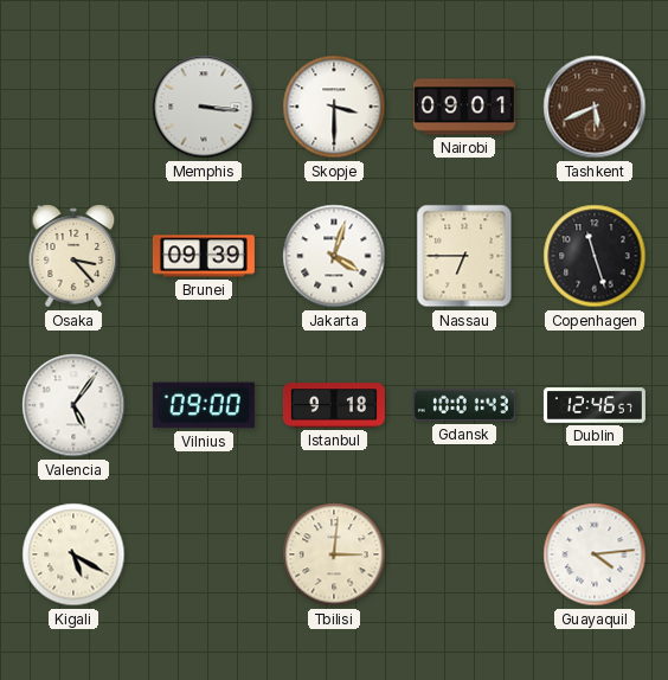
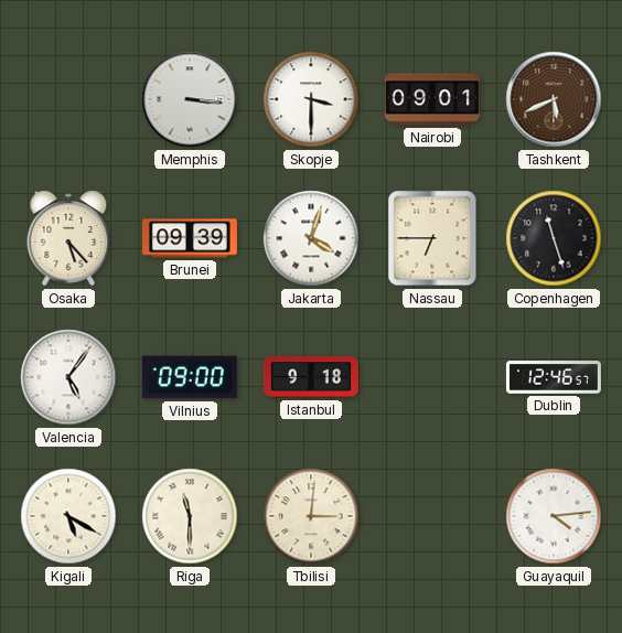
Osaka: 3:23 -> 5:23
Gdansk: 10:01 -> none
Riga: none -> 11:30
